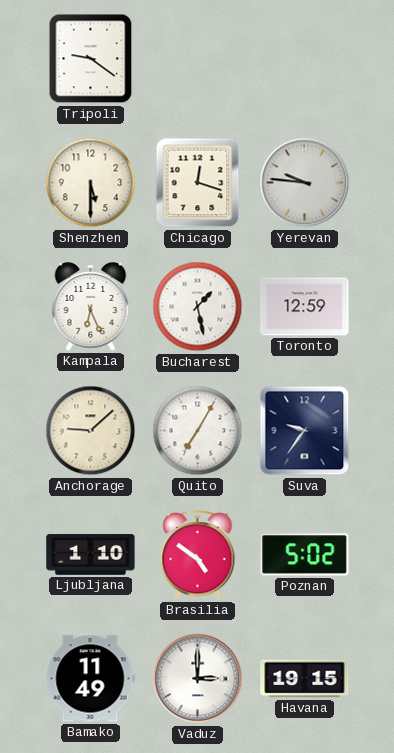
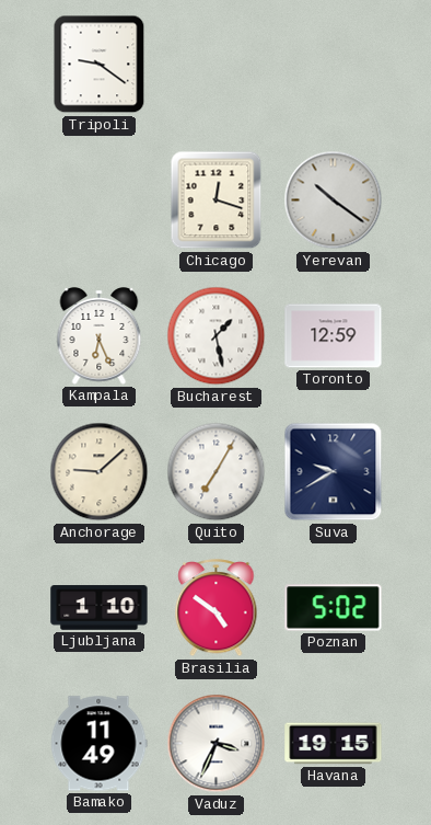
Shenzhen: 5:30 -> none
Yerevan: 9:46 -> 10:21
Suva: 9:36 -> 9:40
Vaduz: 3:00 -> 3:34
